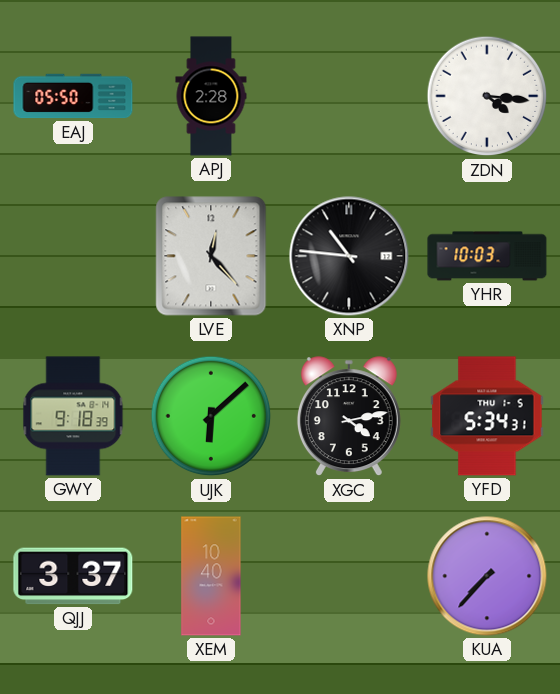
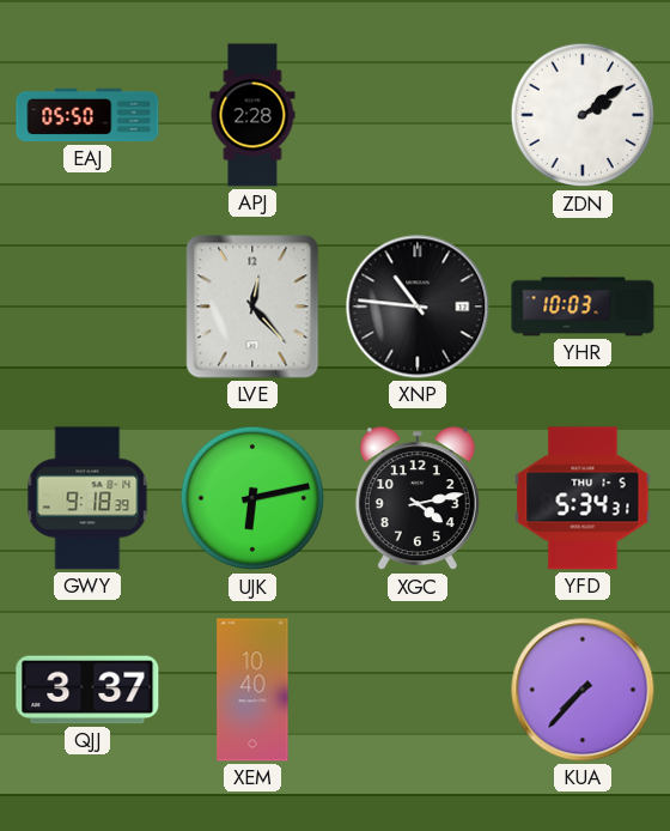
ZDN: 4:16 -> 2:09
UJK: 6:08 -> 6:13
